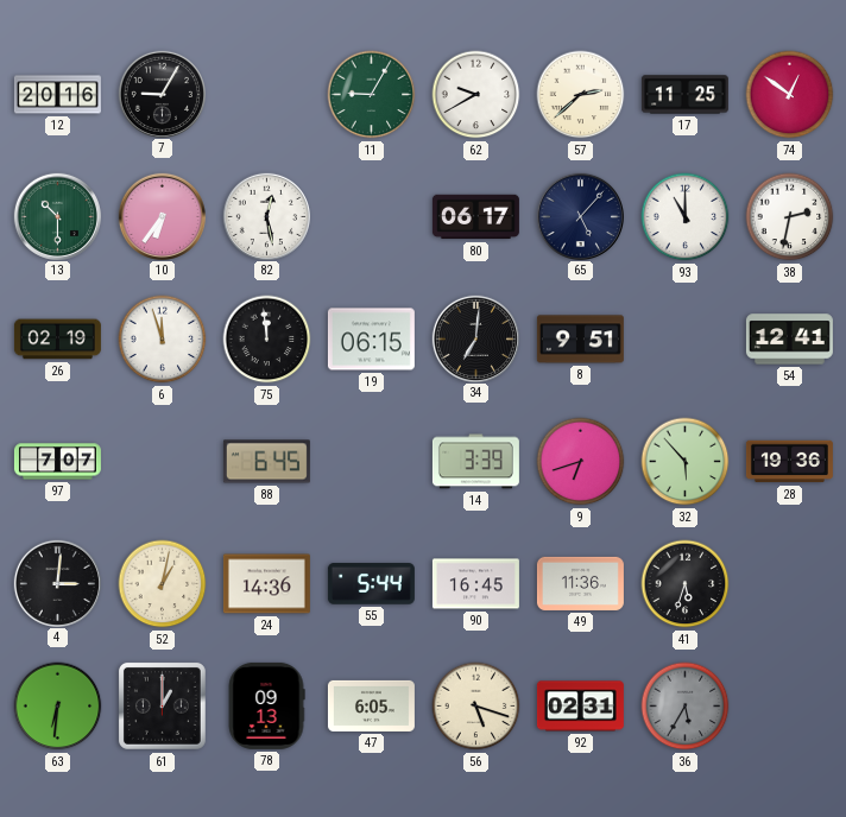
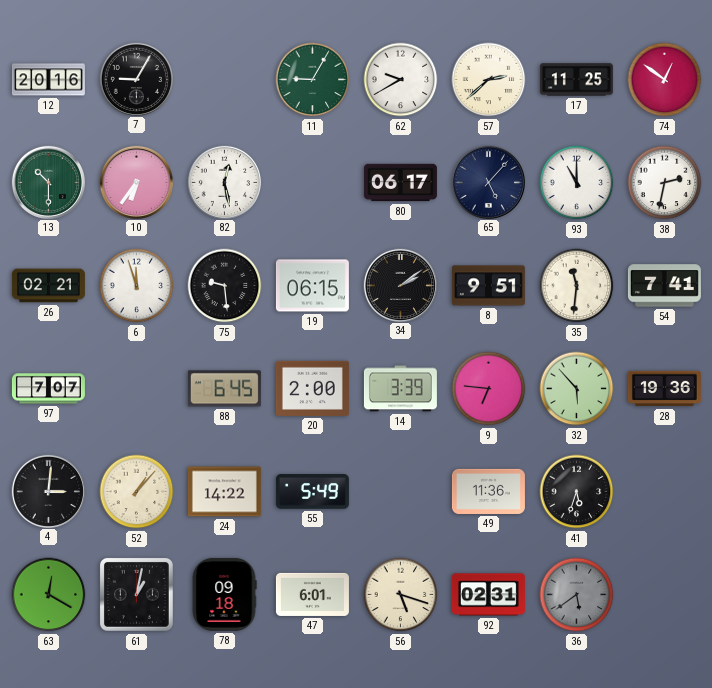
26: 02:19 -> 02:21
75: 11:59 -> 9:29
34: 7:01 -> 2:09
35: none -> 11:31
54: 12:41 -> 7:41
20: none -> 2:00
9: 6:42 -> 6:46
52: 1:02 -> 1:07
24: 14:36 -> 14:22
55: 5:44 -> 5:49
90: 16:45 -> none
63: 6:31 -> 12:20
61: 1:00 -> 1:02
78: 09:13 -> 09:18
47: 6:05 -> 6:01
36: 5:35 -> 5:39
